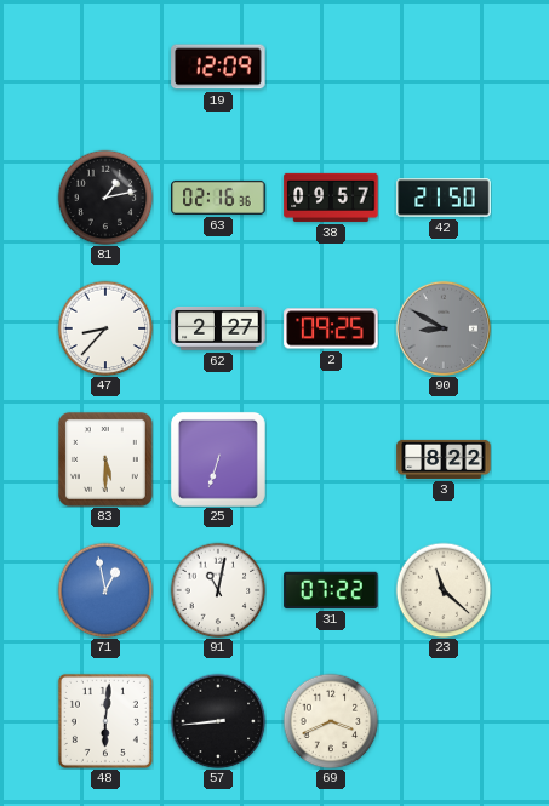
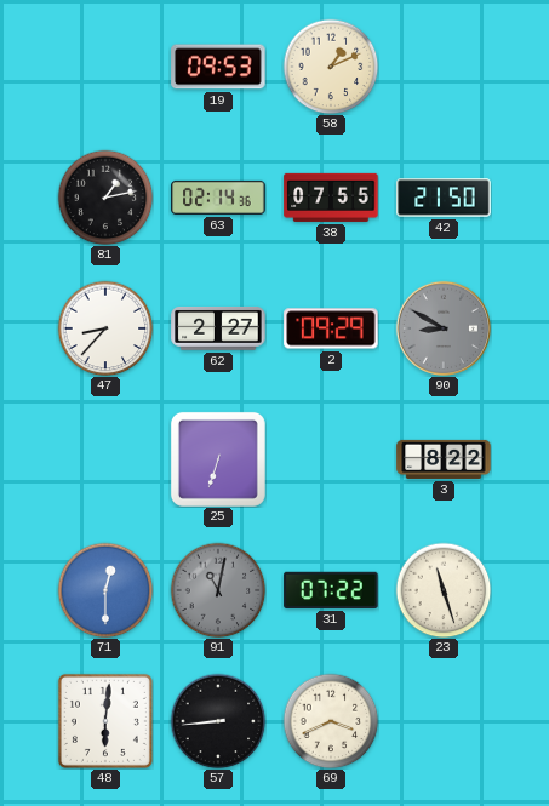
19: 12:09 -> 09:53
58: none -> 1:11
63: 02:16 -> 02:14
38: 09:57 -> 07:55
2: 09:25 -> 09:29
83: 5:30 -> none
71: 12:58 -> 12:30
91 dial: white -> grey
23: 11:22 -> 11:27
